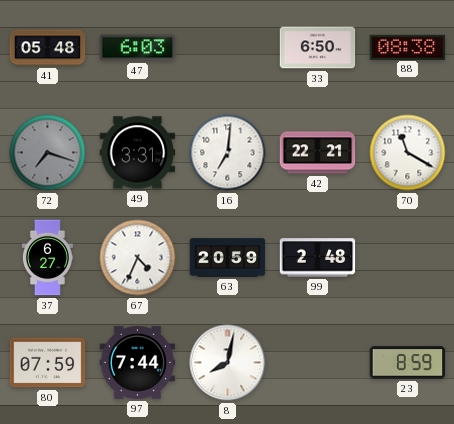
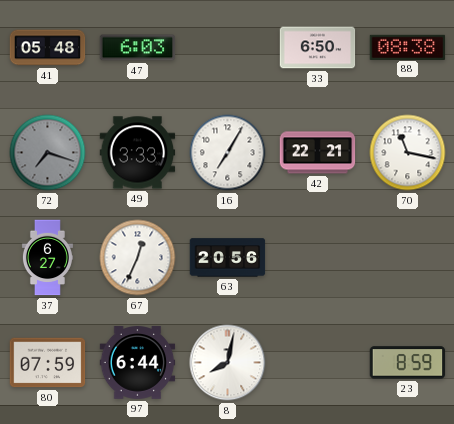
49: 3:31 -> 3:33
16: 7:01 -> 7:05
70: 11:20 -> 11:17
67: 4:34 -> 12:34
63: 20:59 -> 20:56
99: 2:48 -> none
97: 7:44 -> 6:44
